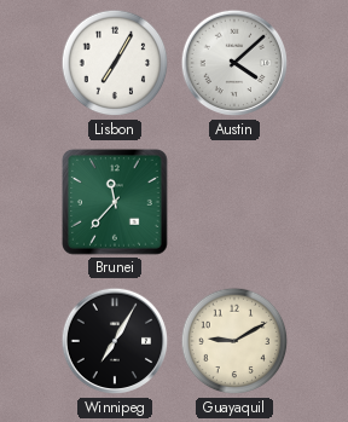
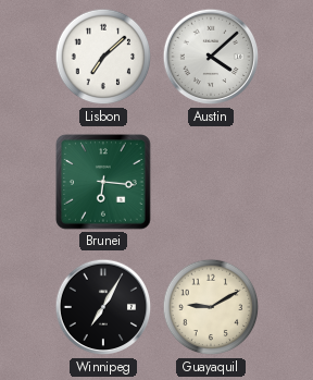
Lisbon: 7:05 -> 7:08
Brunei: 11:37 -> 6:16
